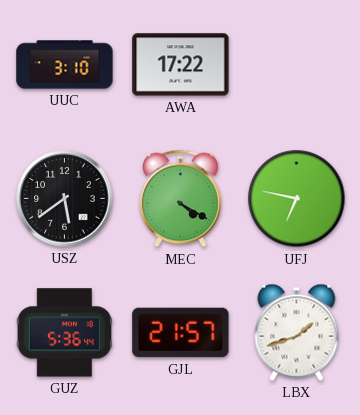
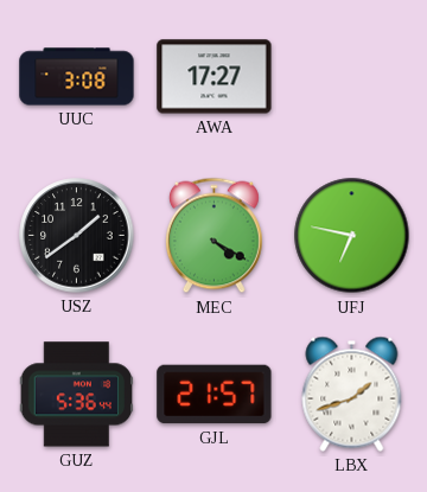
UUC: 3:10 -> 3:08
AWA: 17:22 -> 17:27
USZ: 5:39 -> 1:39
